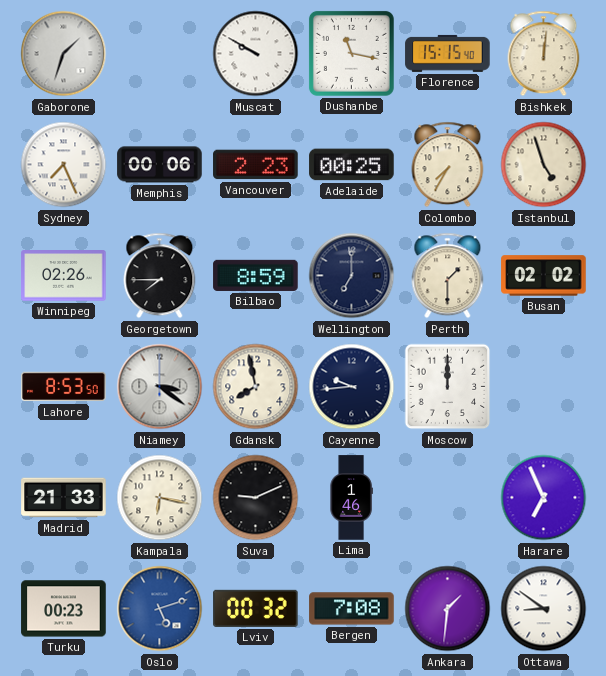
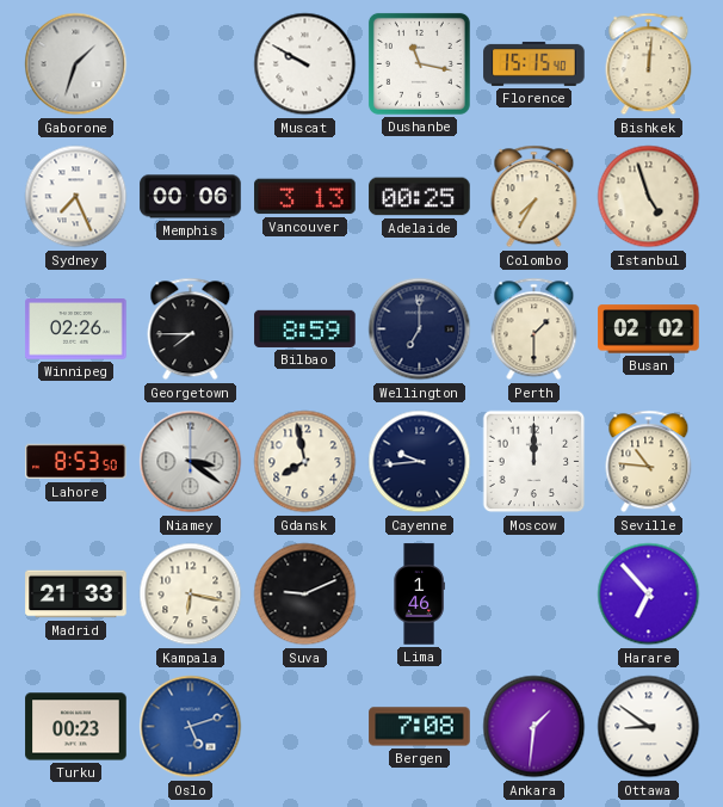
Vancouver: 2:23 -> 3:13
Seville: none -> 10:46
Harare: 6:56 -> 6:53
Lviv: 00:32 -> none
